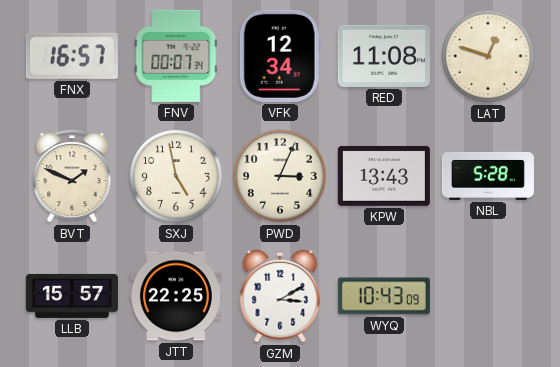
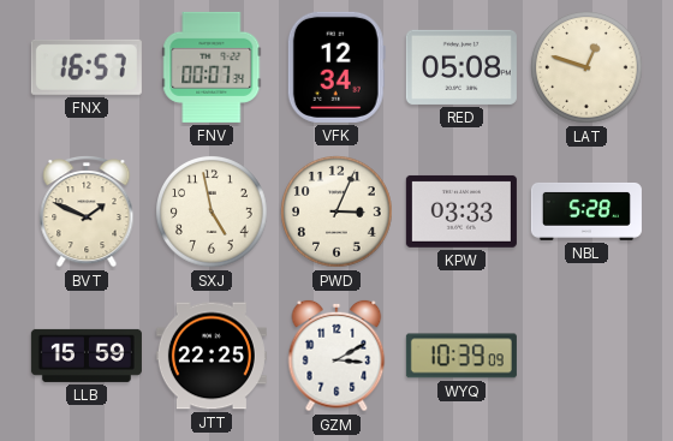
RED: 11:08 -> 05:08
KPW: 13:43 -> 03:33
LLB: 15:57 -> 15:59
WYQ: 10:43 -> 10:39
